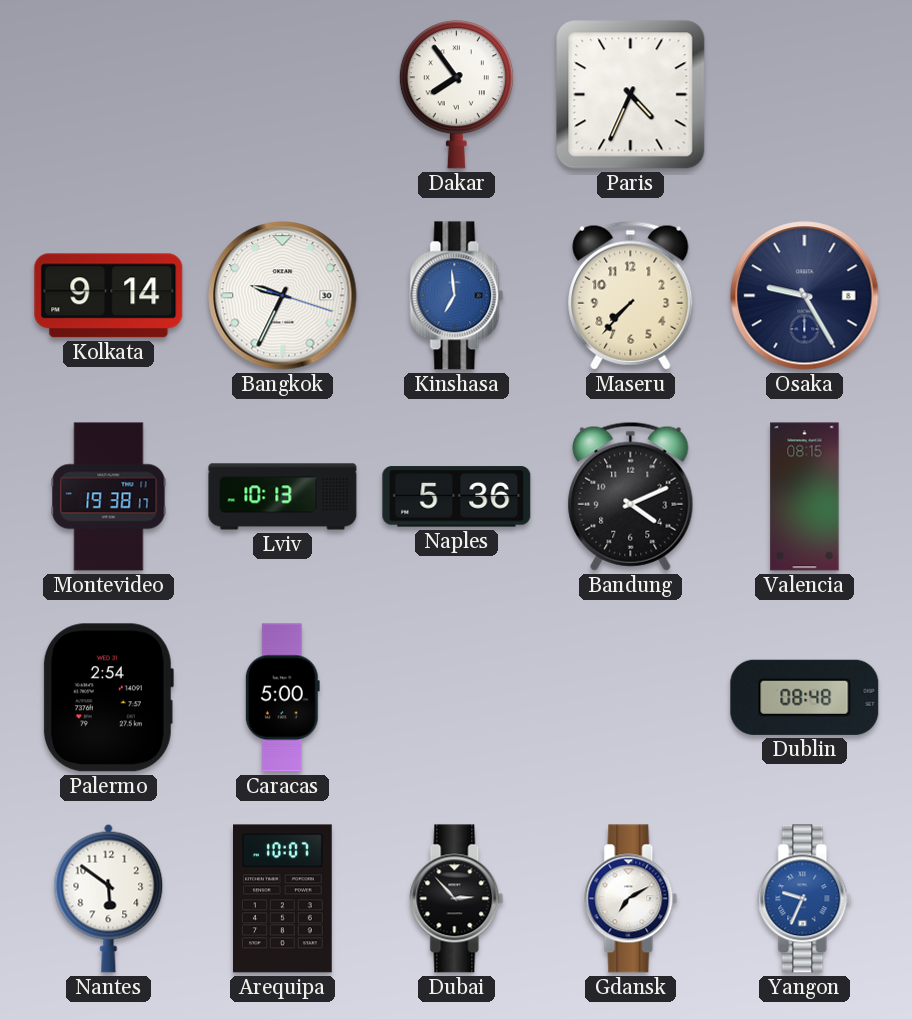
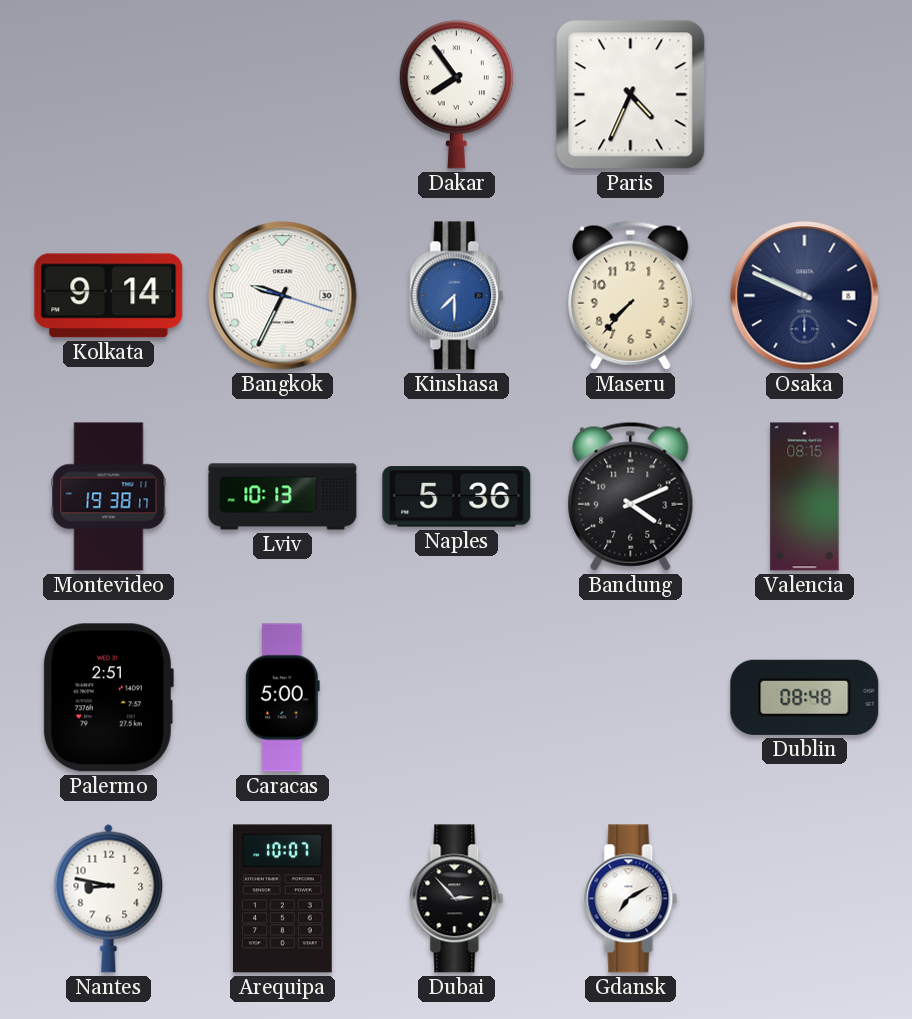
Kinshasa: 6:59 -> 7:30
Osaka: 9:25 -> 9:49
Palermo: 2:54 -> 2:51
Nantes: 5:51 -> 8:47
Yangon: 9:34 -> none
